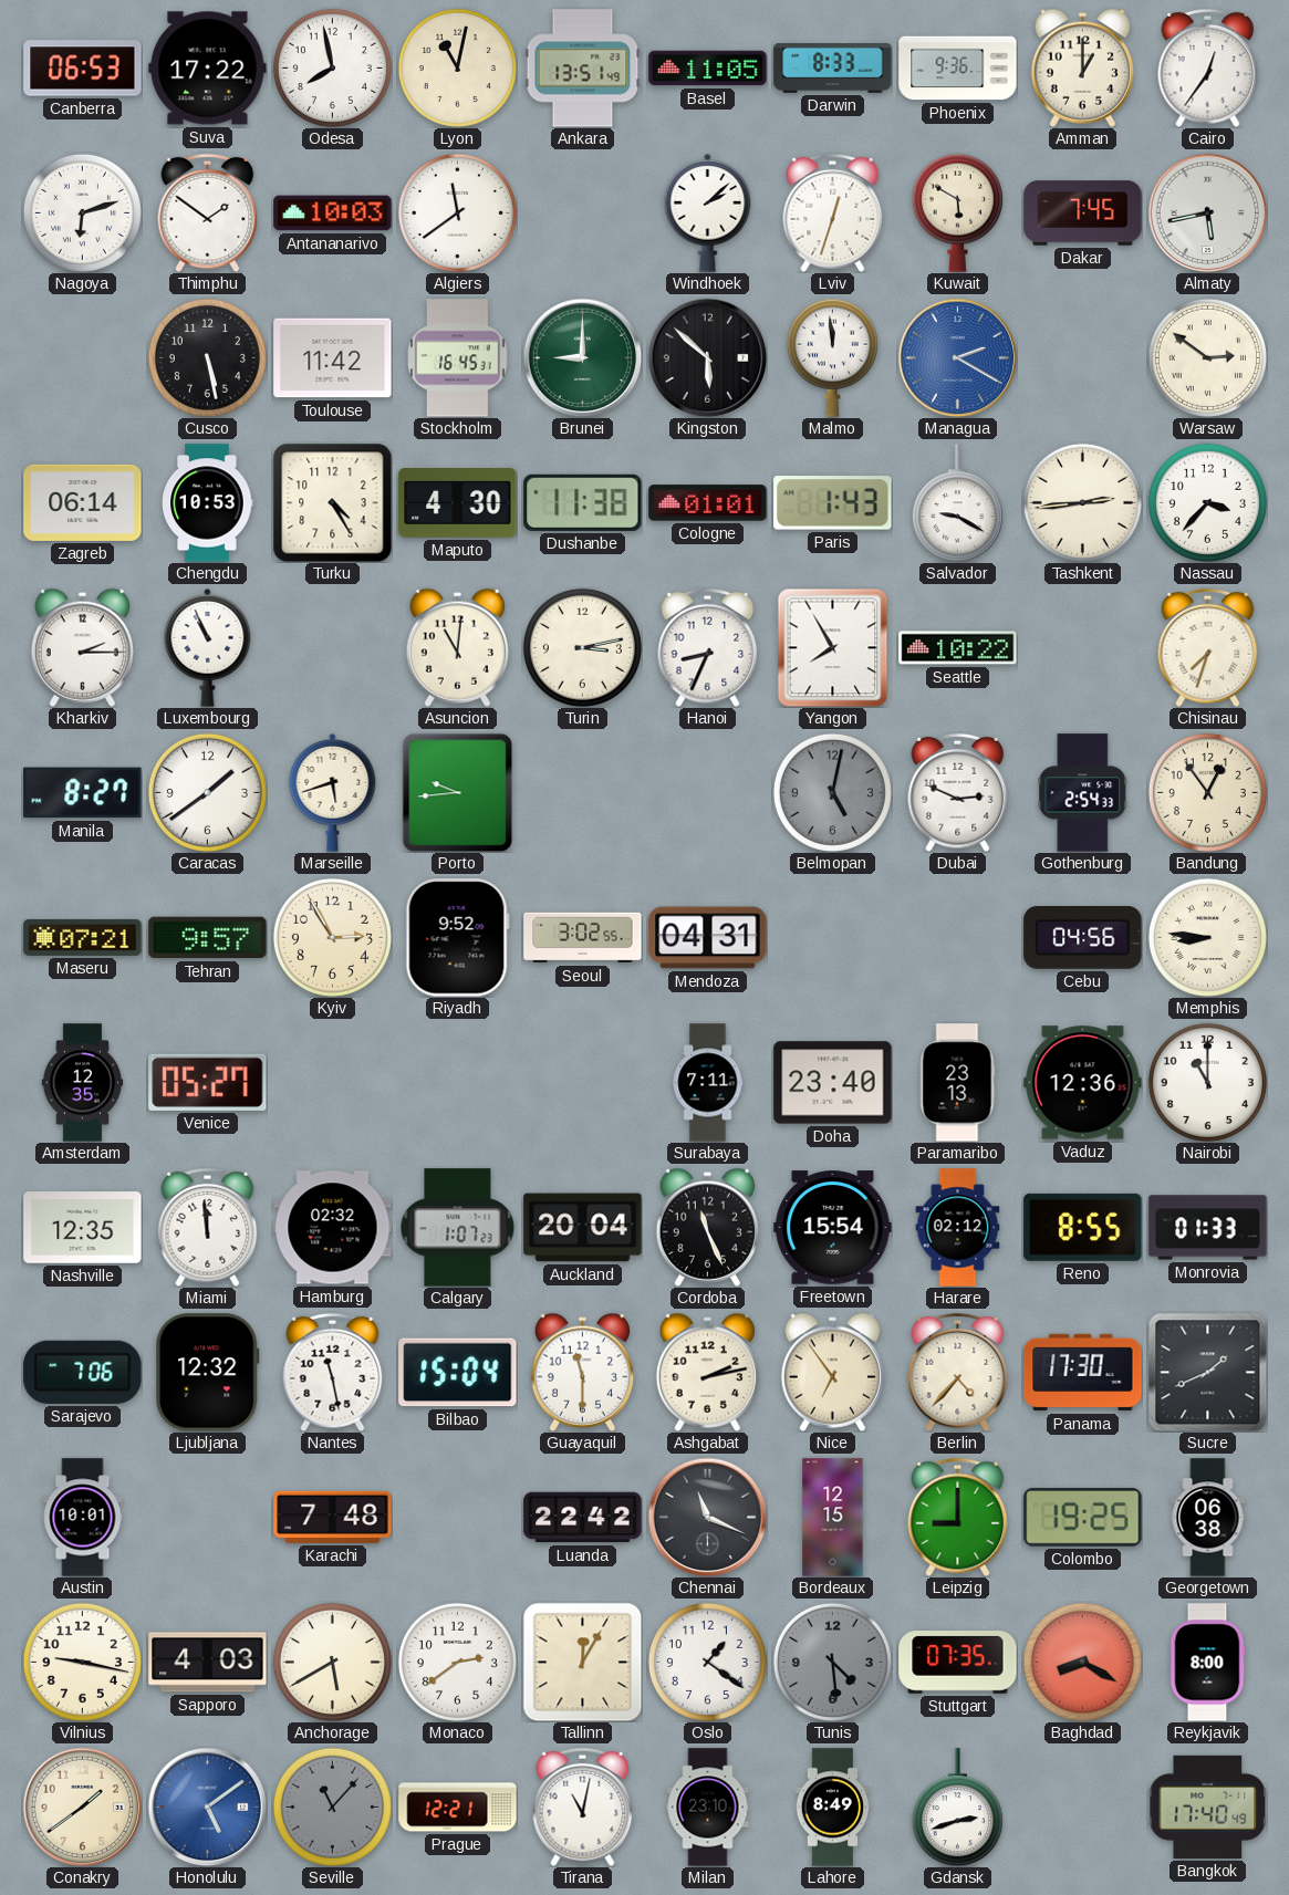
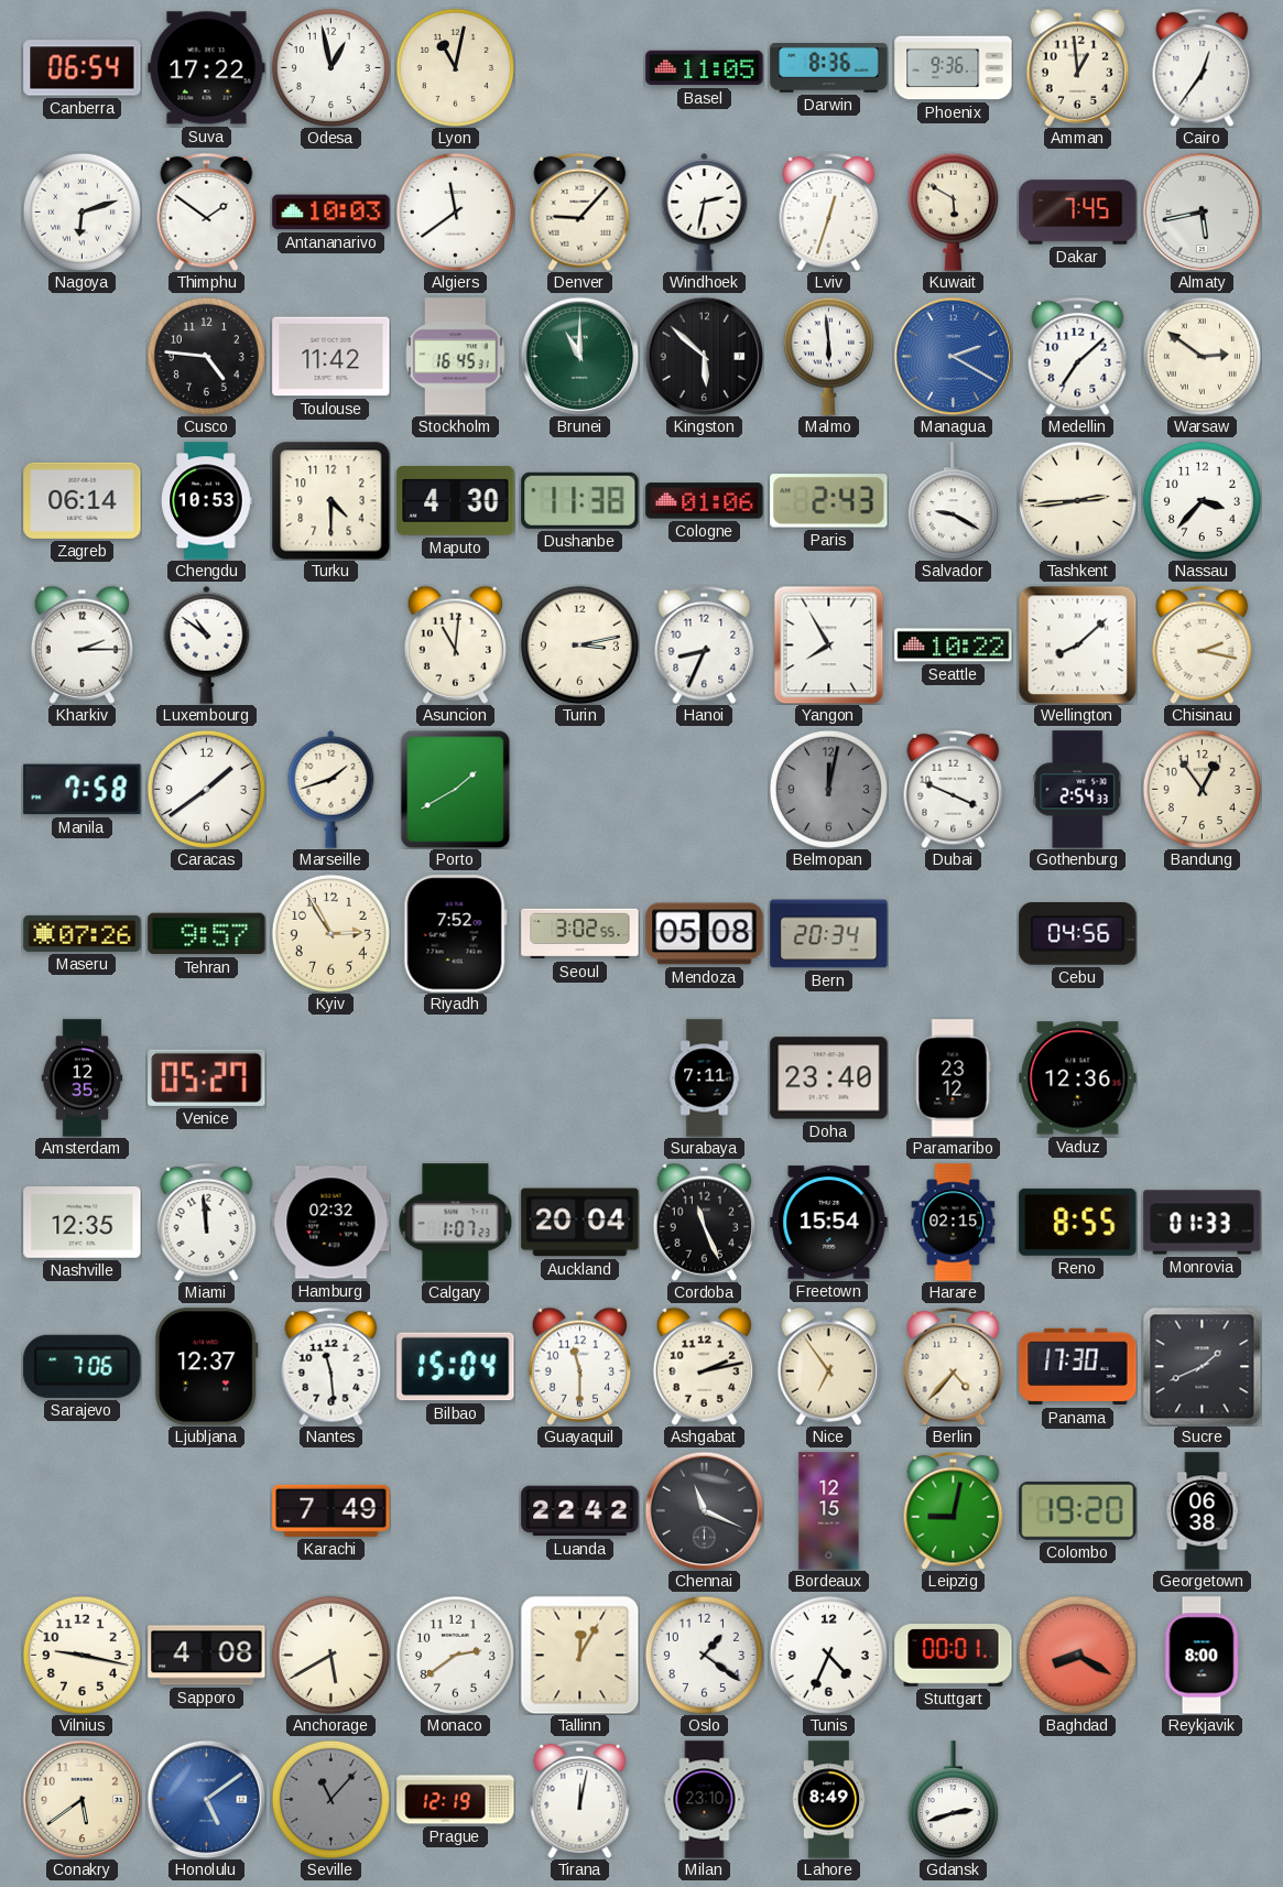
Canberra: 06:53 -> 06:54
Odesa: 7:58 -> 12:58
Ankara: 13:51 -> none
Darwin: 8:33 -> 8:36
Amman: 1:00 -> 12:59
Denver: none -> 9:07
Windhoek: 2:08 -> 2:32
Cusco: 5:28 -> 4:46
Brunei: 9:00 -> 11:00
Malmo: 11:59 -> 5:59
Medellin: none -> 7:08
Turku: 4:25 -> 4:30
Cologne: 01:01 -> 01:06
Paris: 1:43 -> 2:43
Luxembourg: 10:56 -> 10:51
Wellington: none -> 8:08
Chisinau: 7:33 -> 2:17
Manila: 8:27 -> 7:58
Marseille: 5:42 -> 1:42
Porto: 9:44 -> 1:40
Belmopan: 5:02 -> 12:02
Dubai: 2:49 -> 3:49
Maseru: 07:21 -> 07:26
Riyadh: 9:52 -> 7:52
Mendoza: 04:31 -> 05:08
Bern: none -> 20:34
Memphis: 8:46 -> none
Paramaribo: 23:13 -> 23:12
Nairobi: 11:00 -> none
Harare: 02:12 -> 02:15
Ljubljana: 12:32 -> 12:37
Nantes: 11:28 -> 11:29
Austin: 10:01 -> none
Karachi: 7:48 -> 7:49
Leipzig: 9:00 -> 9:02
Colombo: 19:25 -> 19:20
Sapporo: 4:03 -> 4:08
Tunis: 4:29 -> 4:34
Tunis dial: grey -> white
Stuttgart: 07:35 -> 00:01
Conakry: 1:39 -> 5:39
Prague: 12:21 -> 12:19
Tirana: 11:02 -> 12:02
Bangkok: 17:40 -> none
